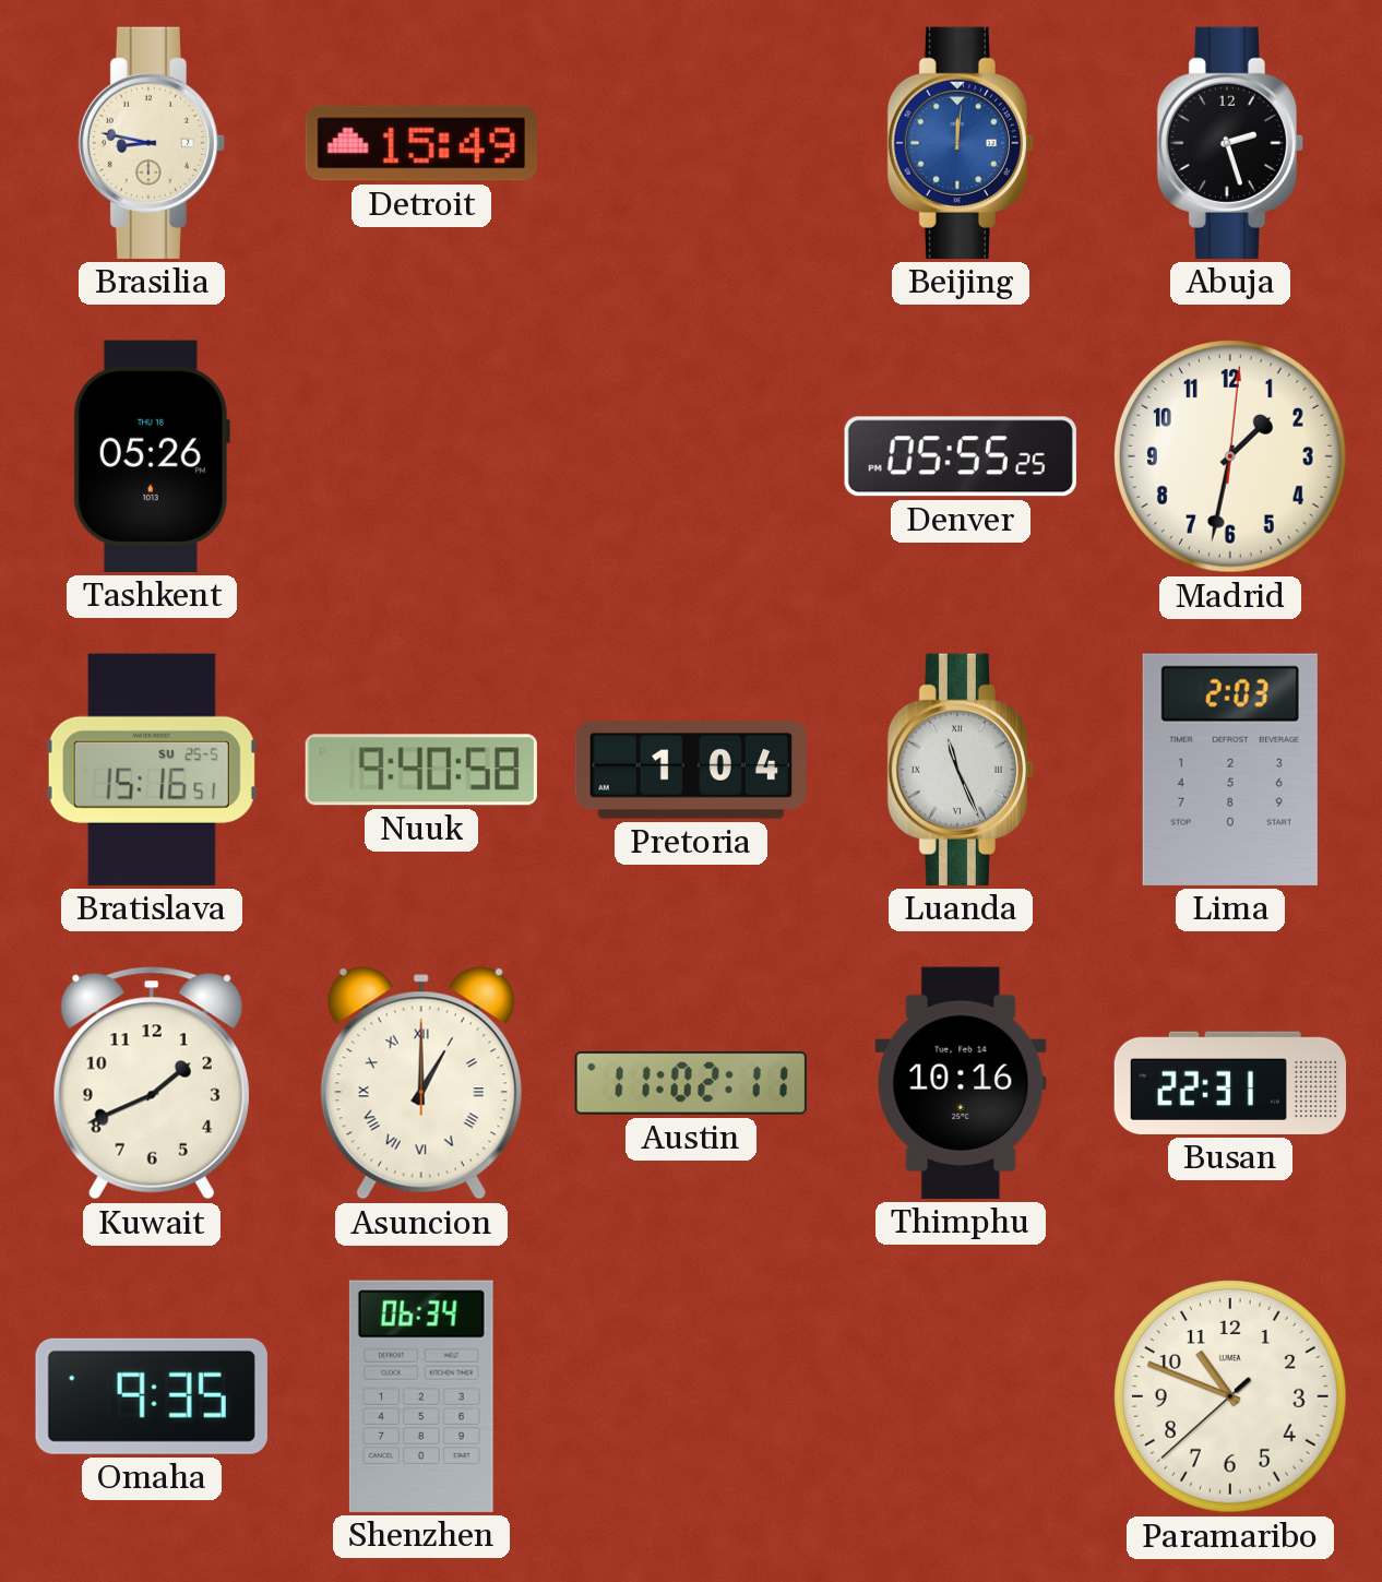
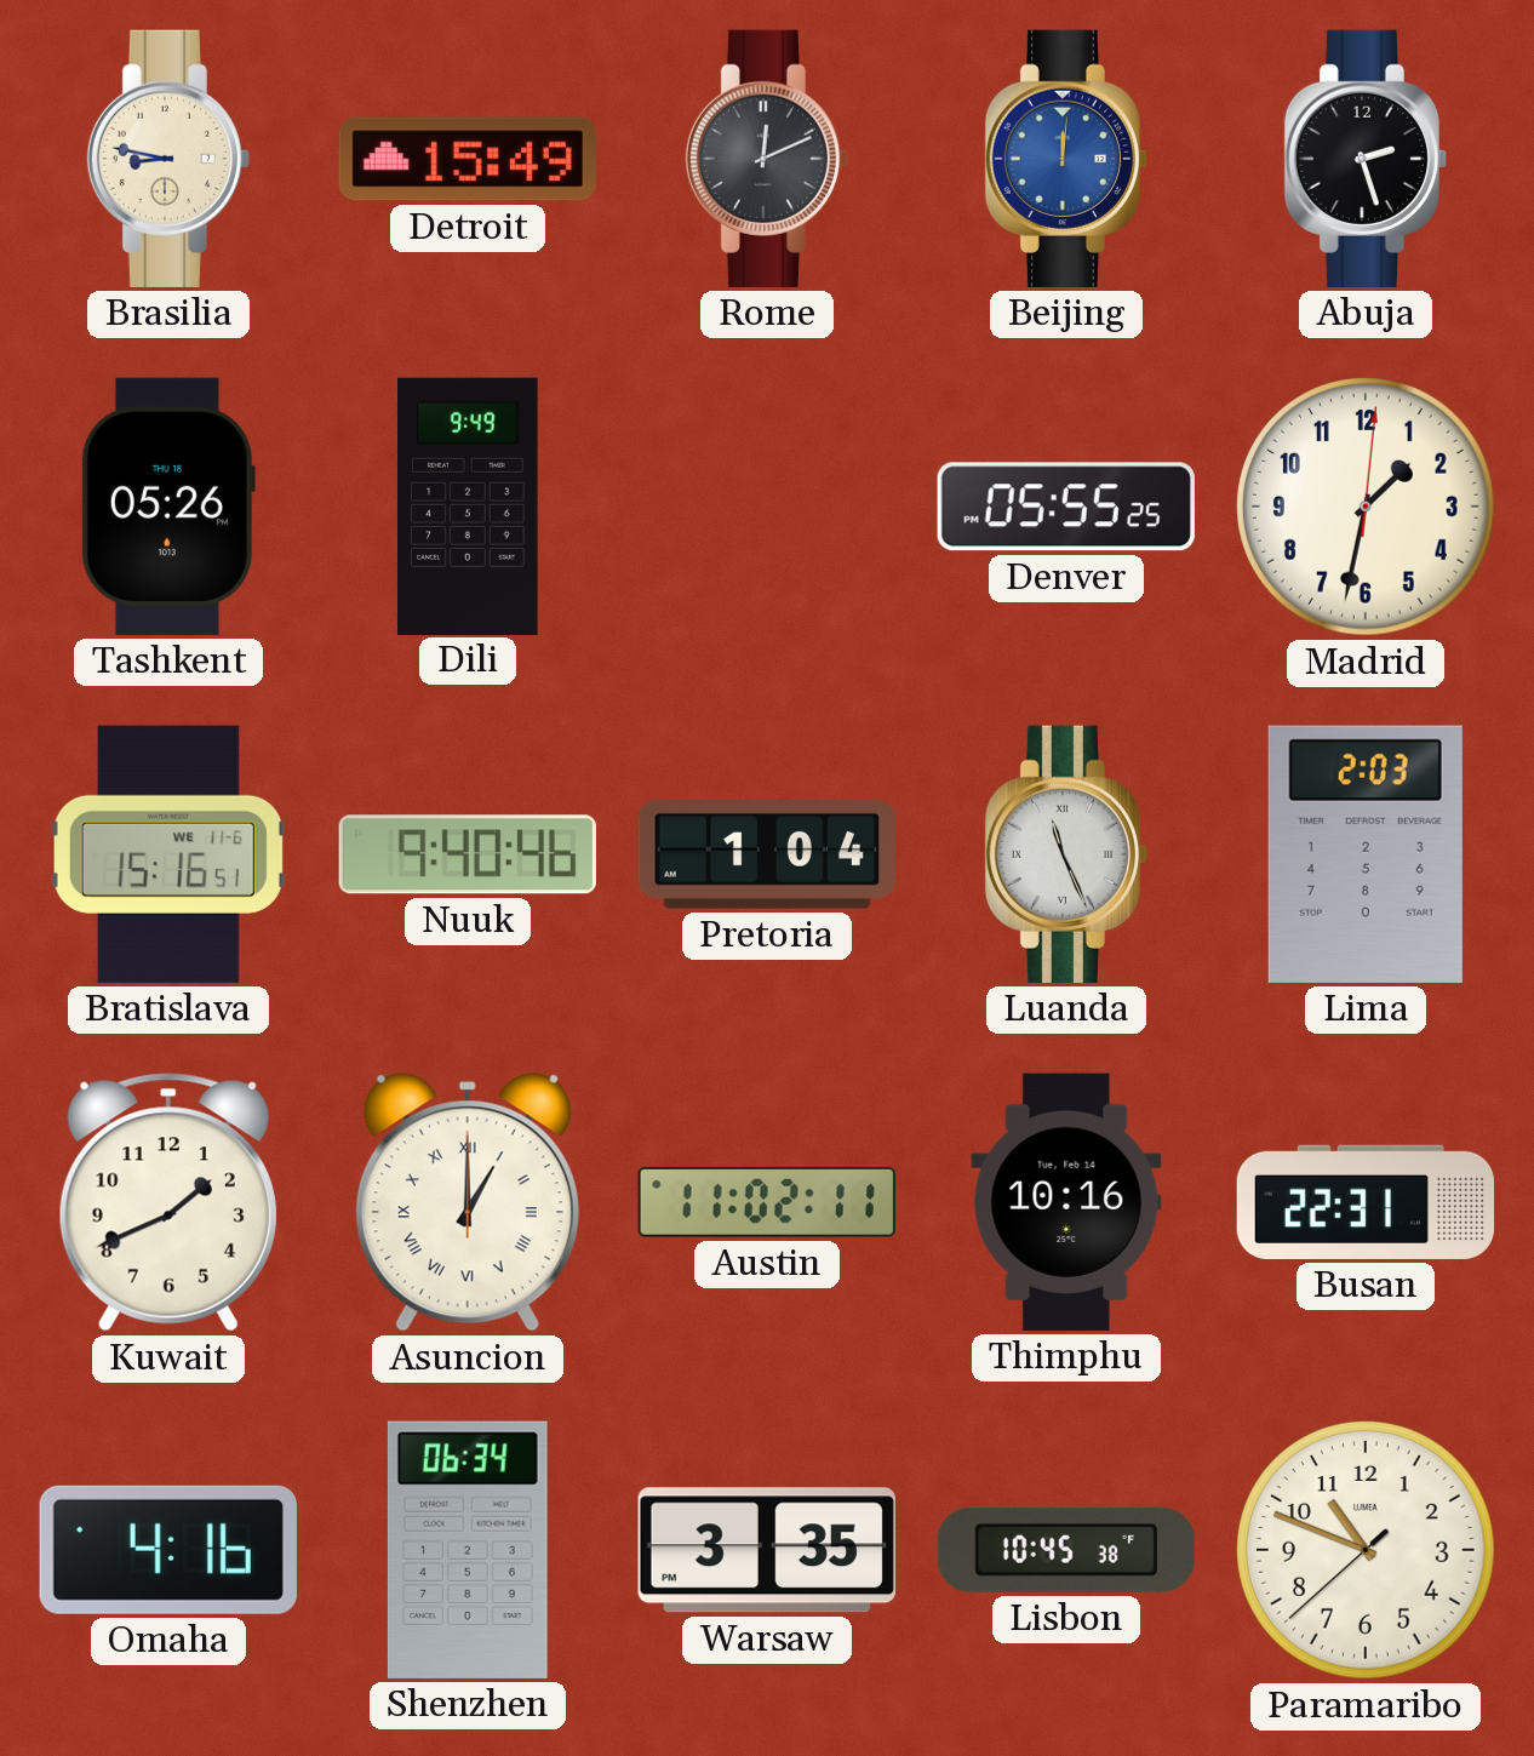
Rome: none -> 12:11
Dili: none -> 9:49
Bratislava date: SU 25-5 -> WE 11-6
Nuuk: 9:40:58 -> 9:40:46
Omaha: 9:35 -> 4:16
Warsaw: none -> 3:35
Lisbon: none -> 10:45
